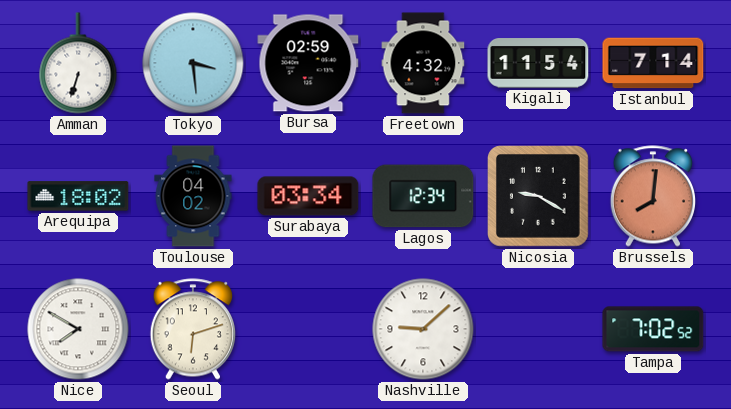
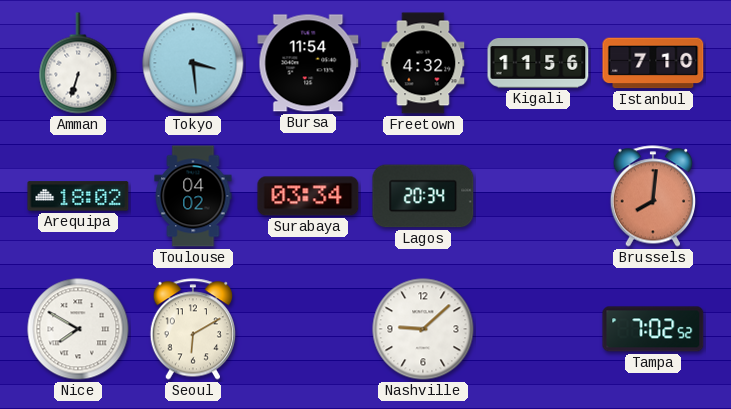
Bursa: 02:59 -> 11:54
Kigali: 11:54 -> 11:56
Istanbul: 7:14 -> 7:10
Lagos: 12:34 -> 20:34
Nicosia: 9:20 -> none
Seoul: 6:12 -> 6:10
